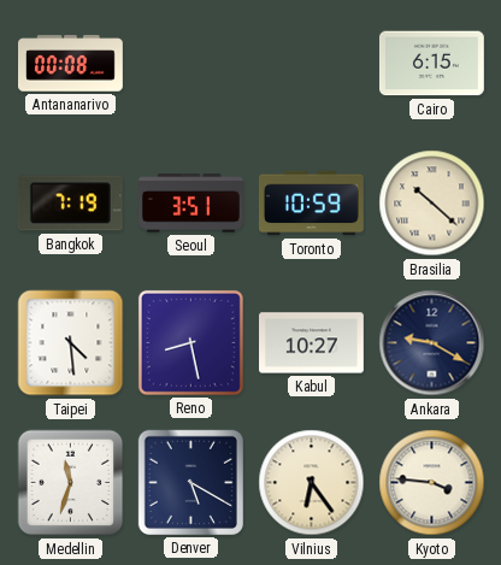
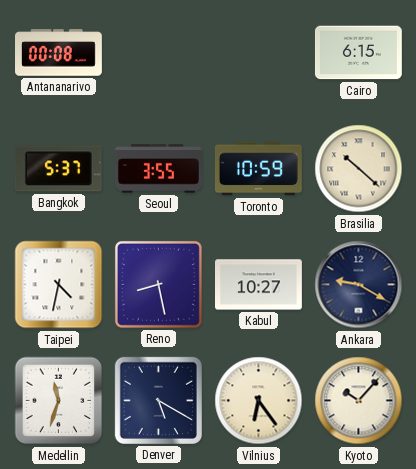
Bangkok: 7:19 -> 5:37
Seoul: 3:51 -> 3:55
Taipei: 4:29 -> 4:32
Kyoto: 3:46 -> 10:07
